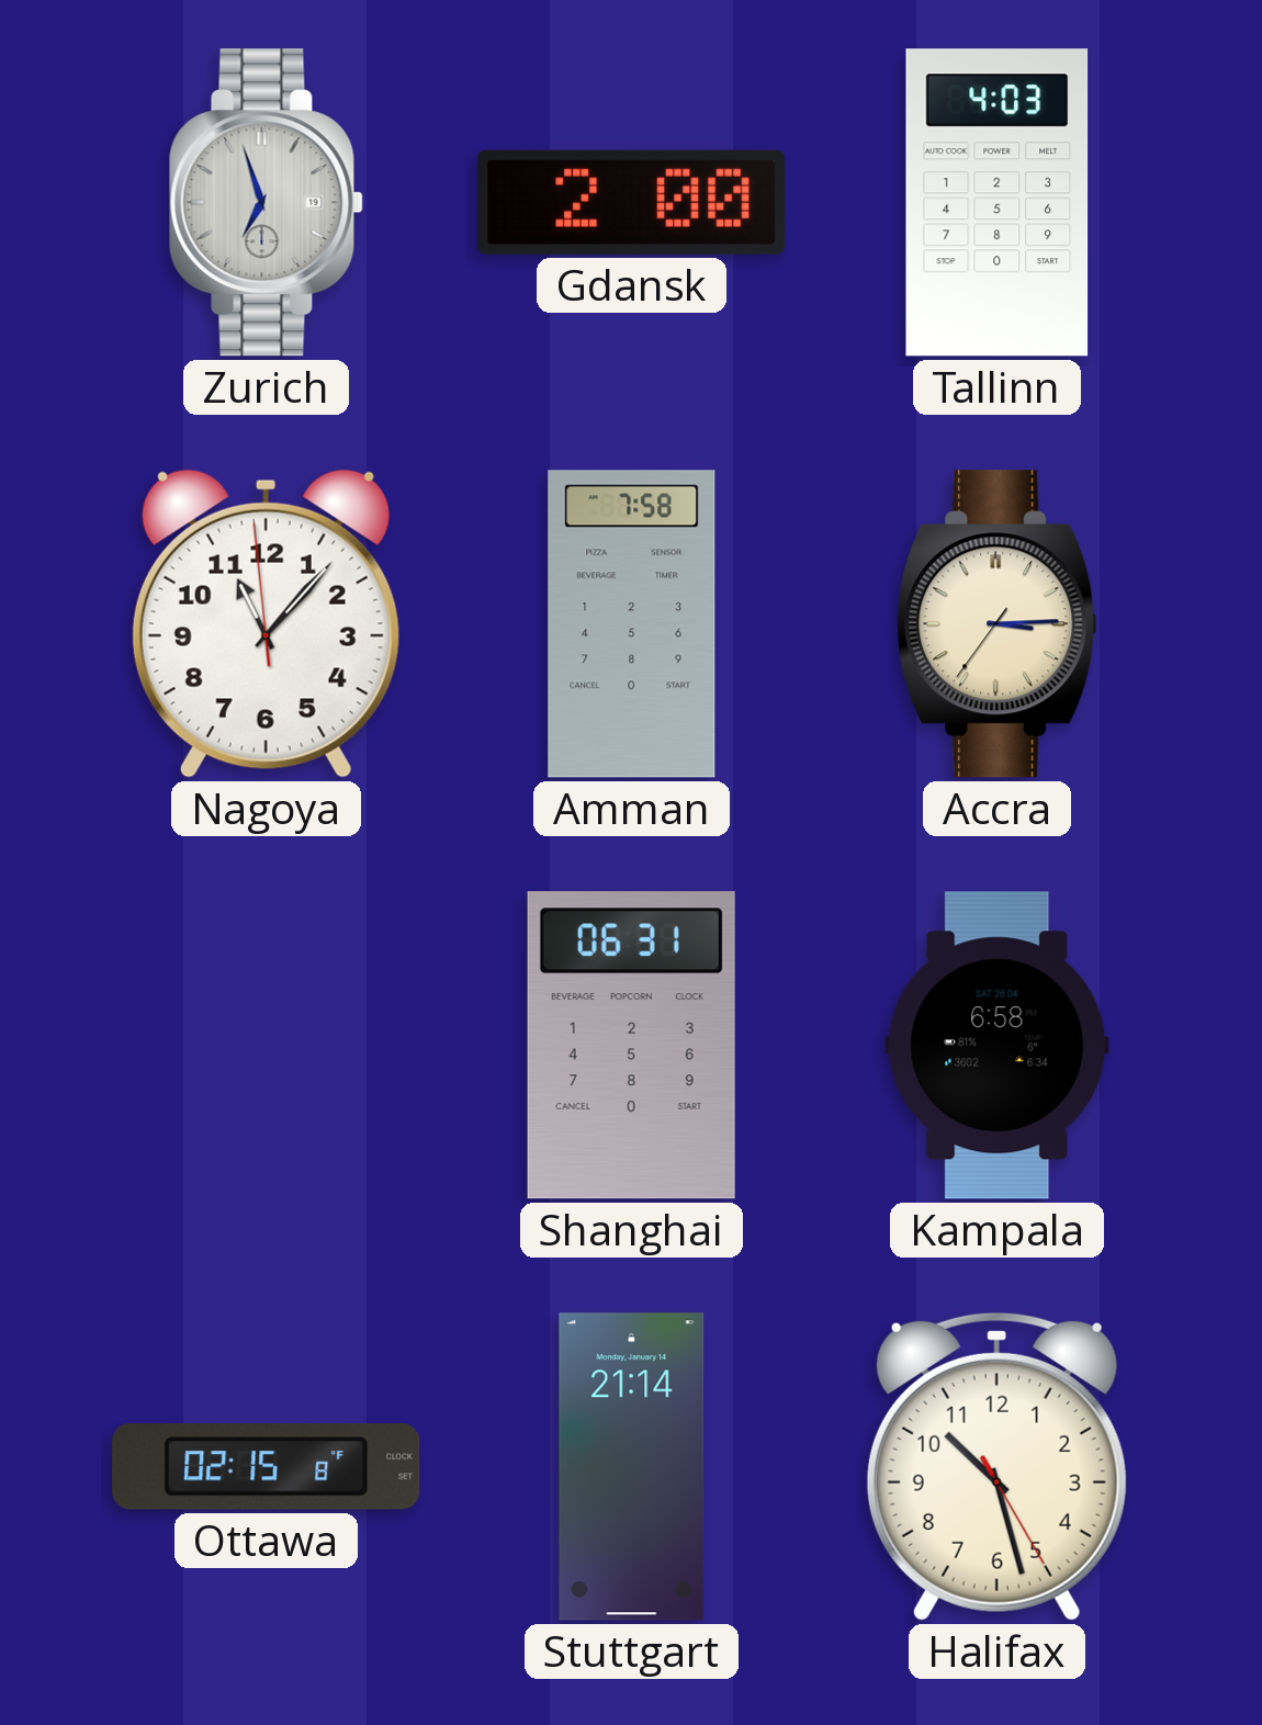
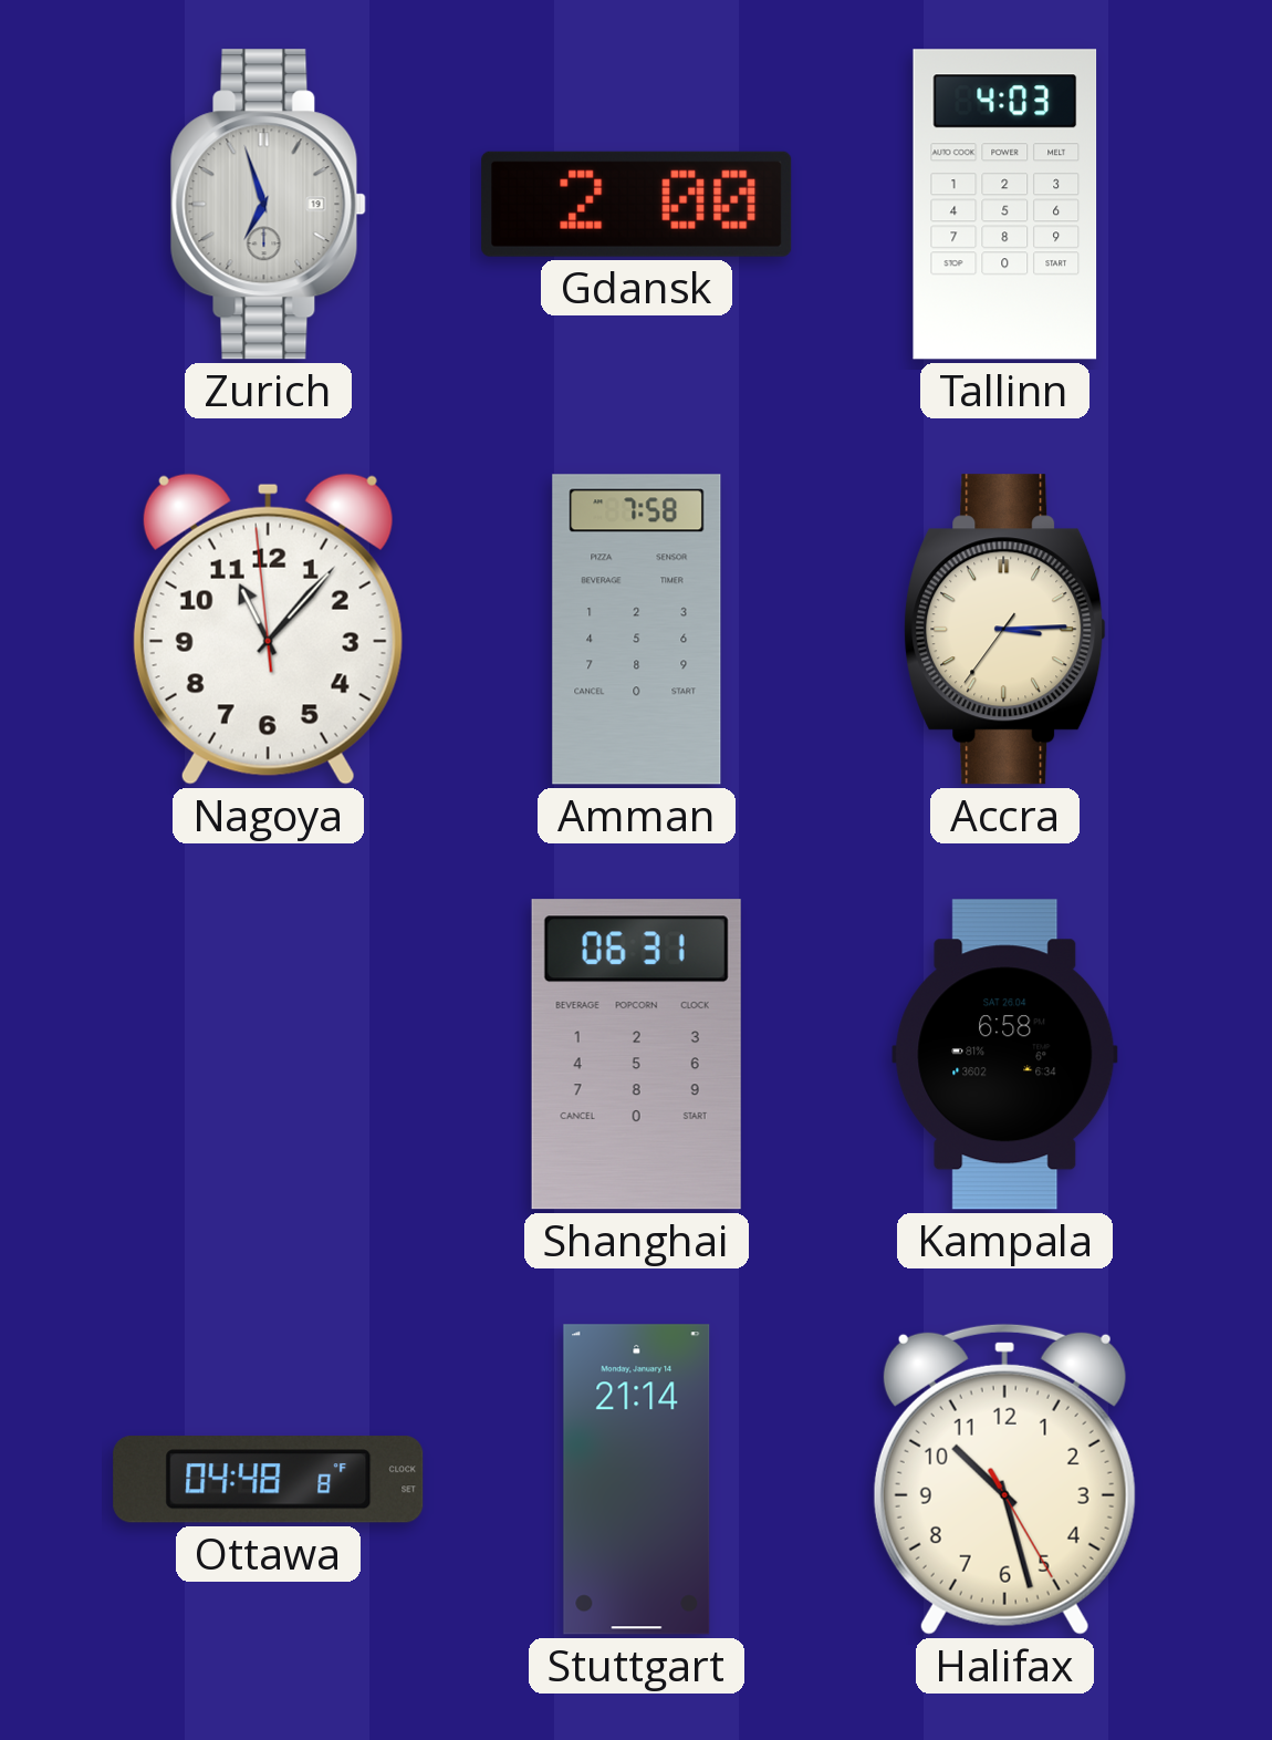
Ottawa: 02:15 -> 04:48
